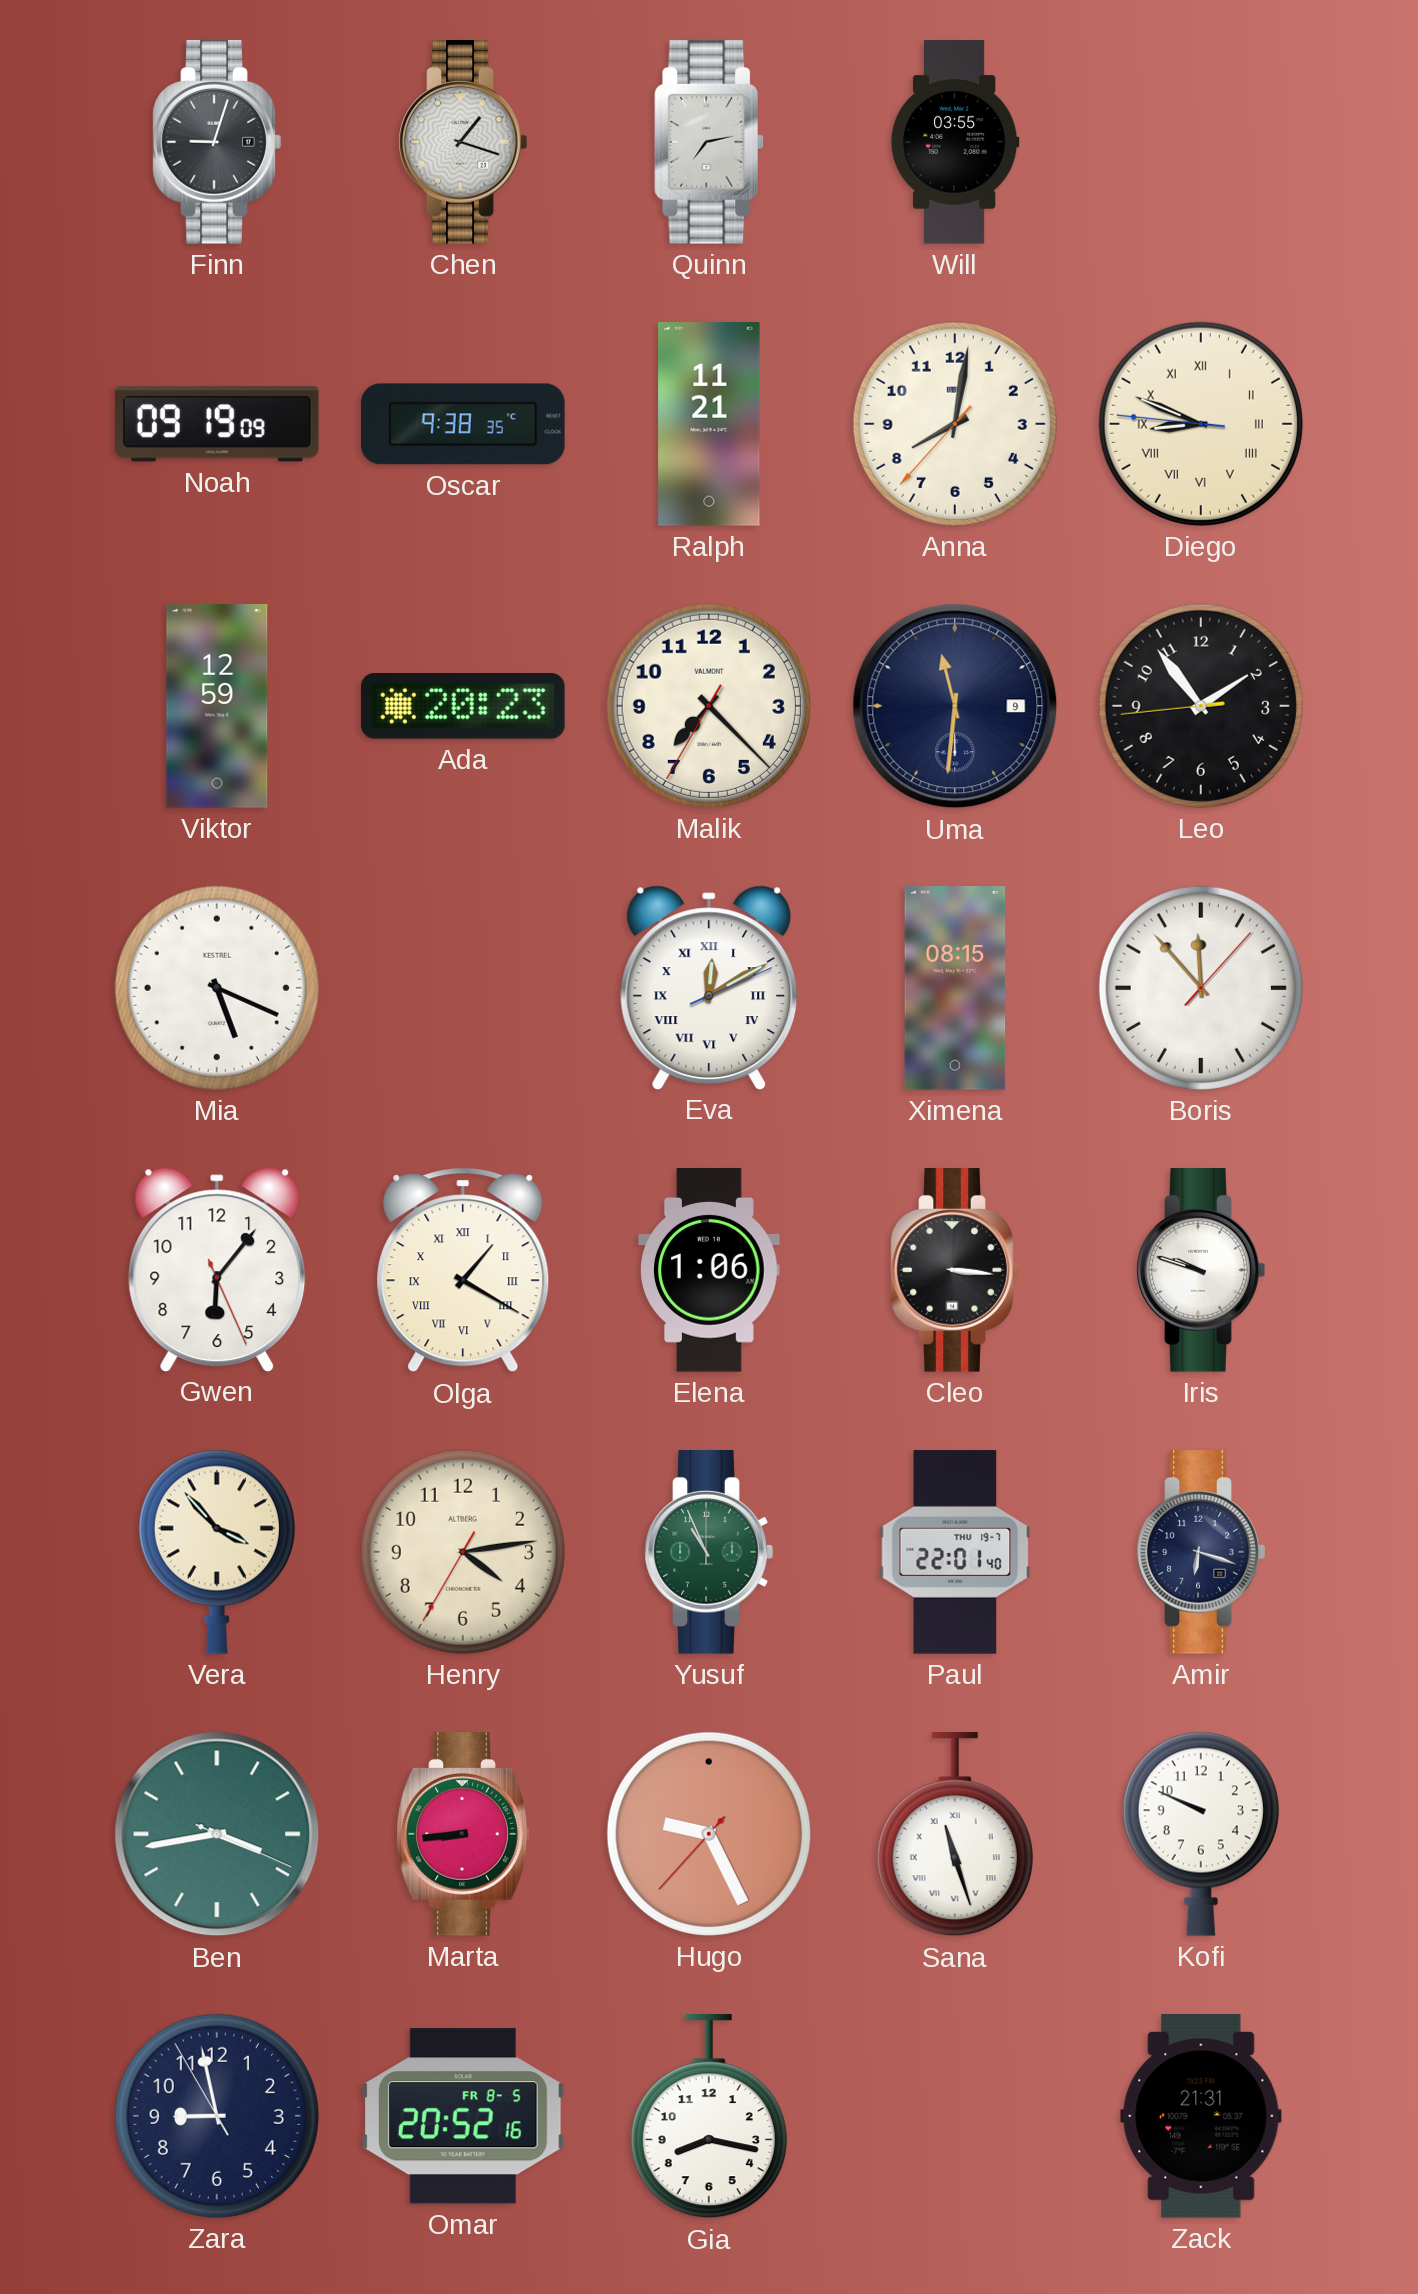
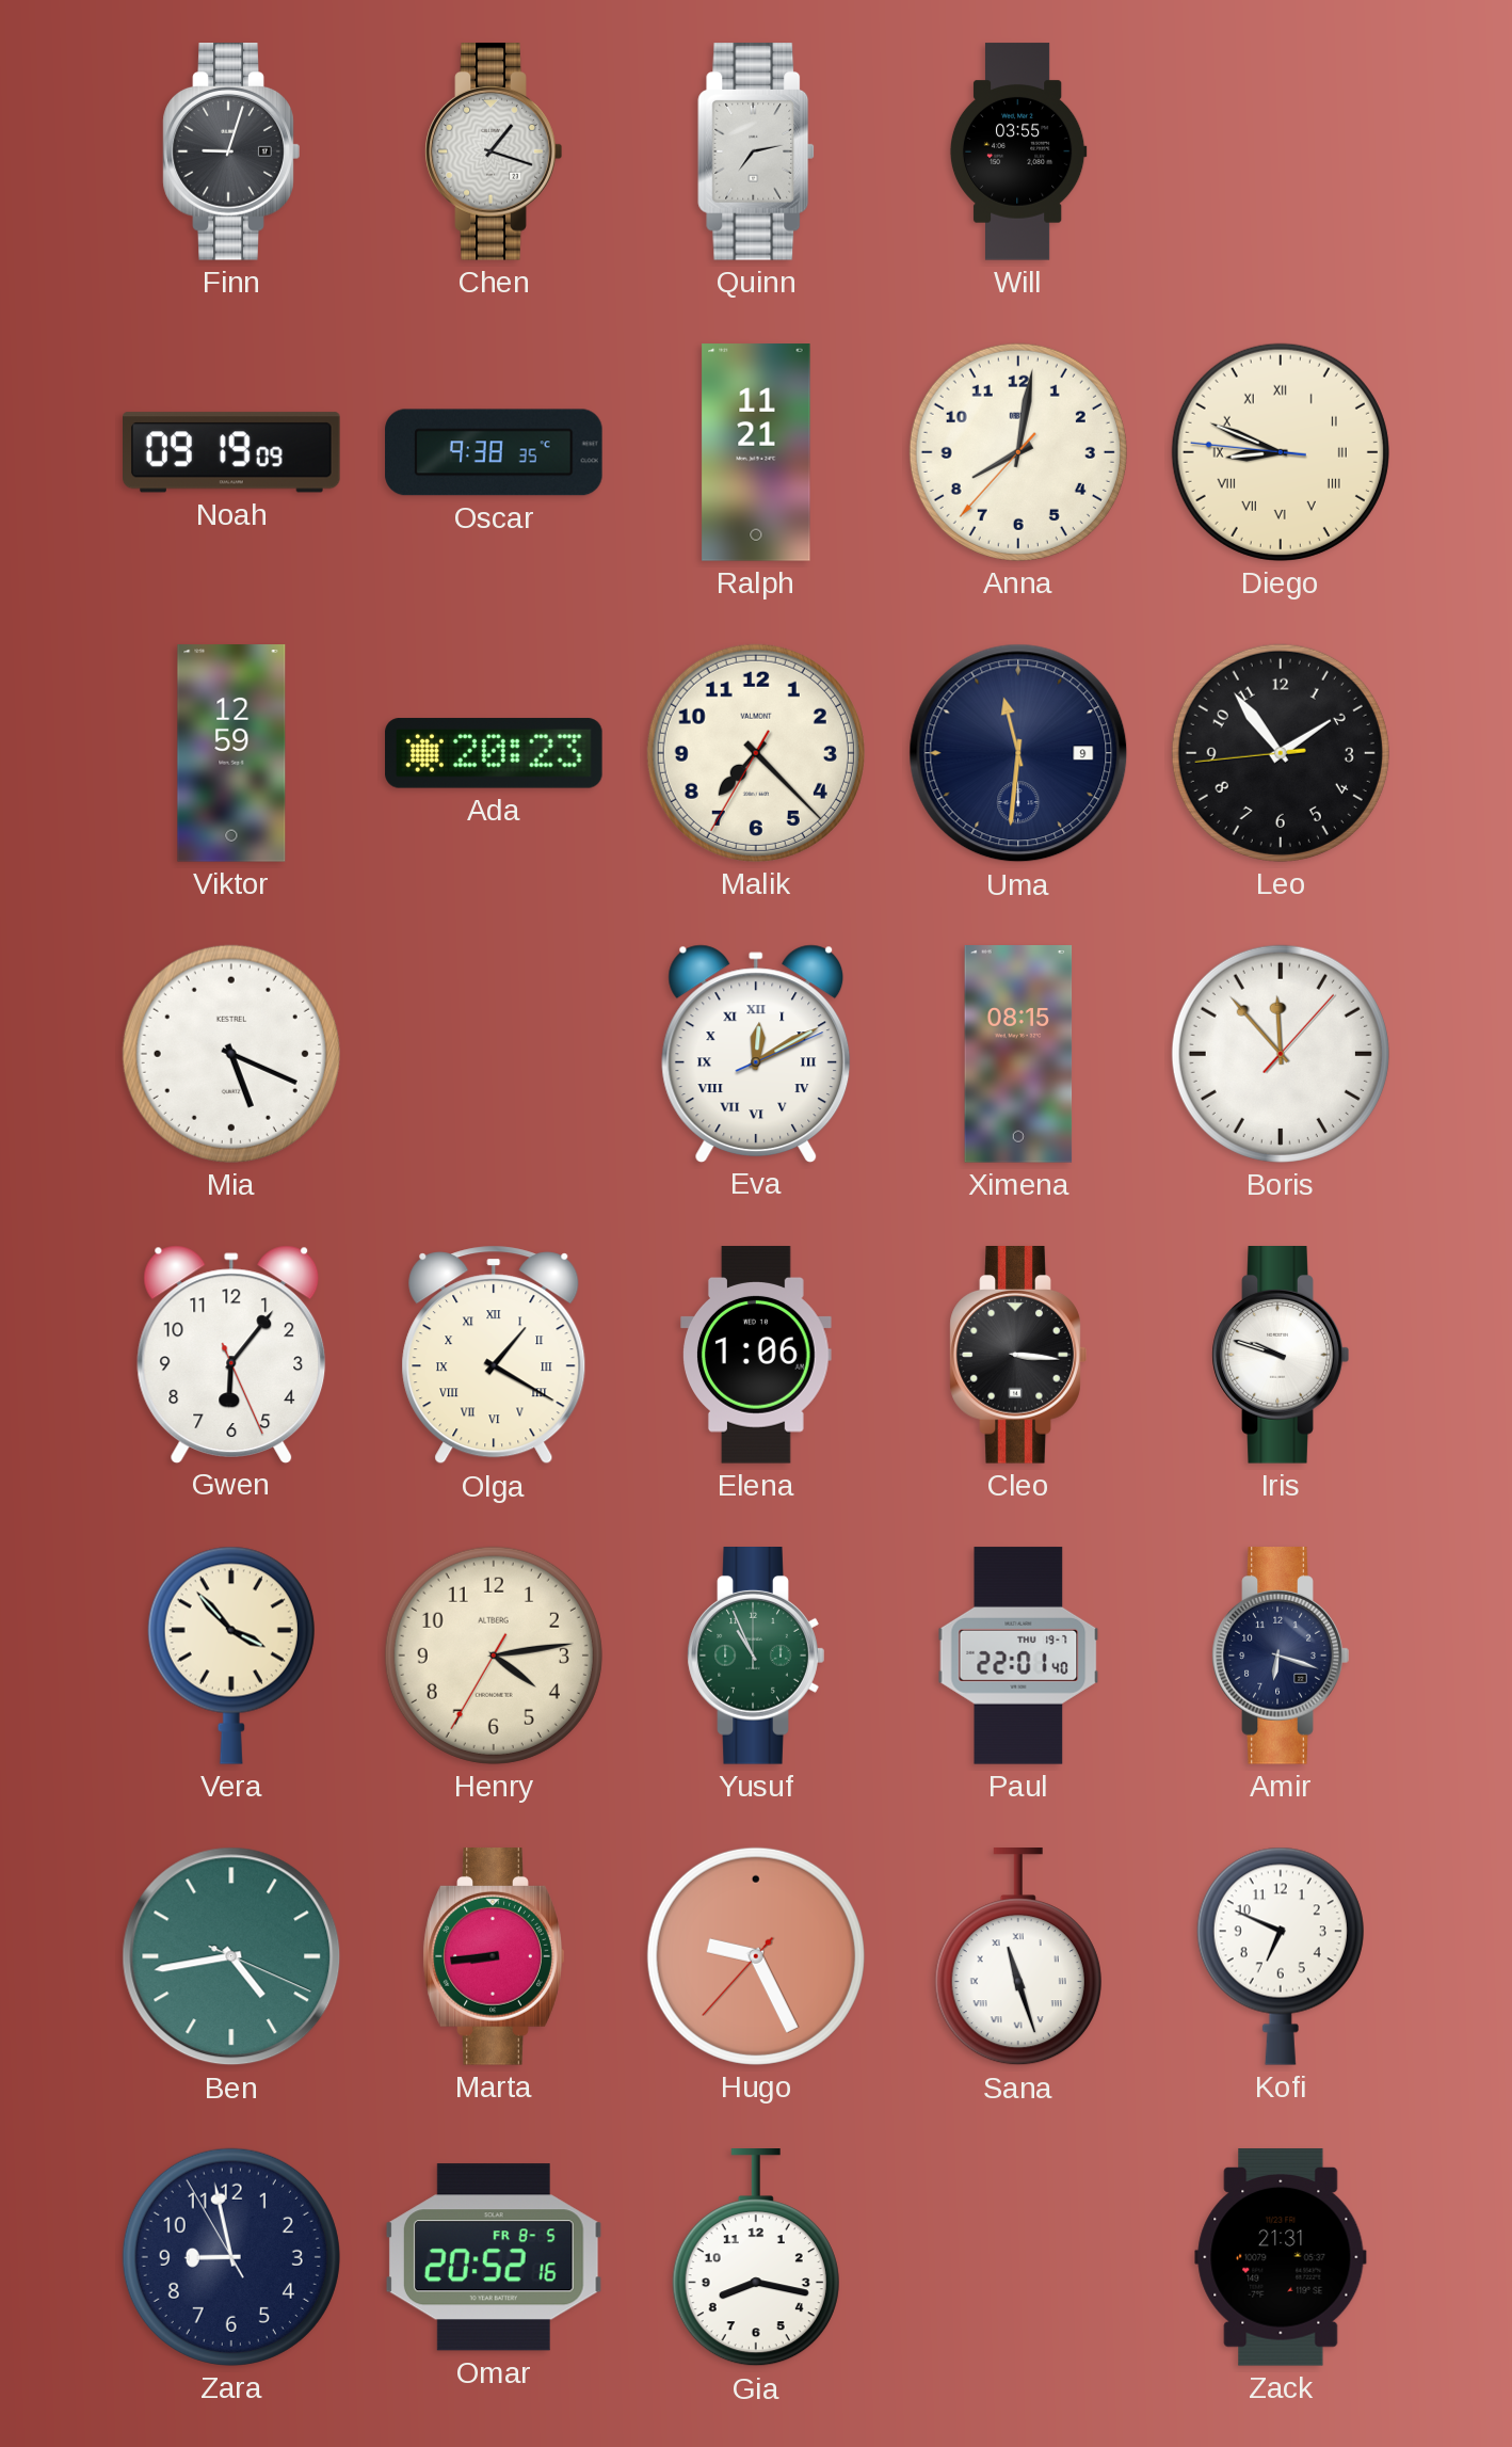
Ben: 3:43 -> 4:43
Kofi: 9:49 -> 6:49
